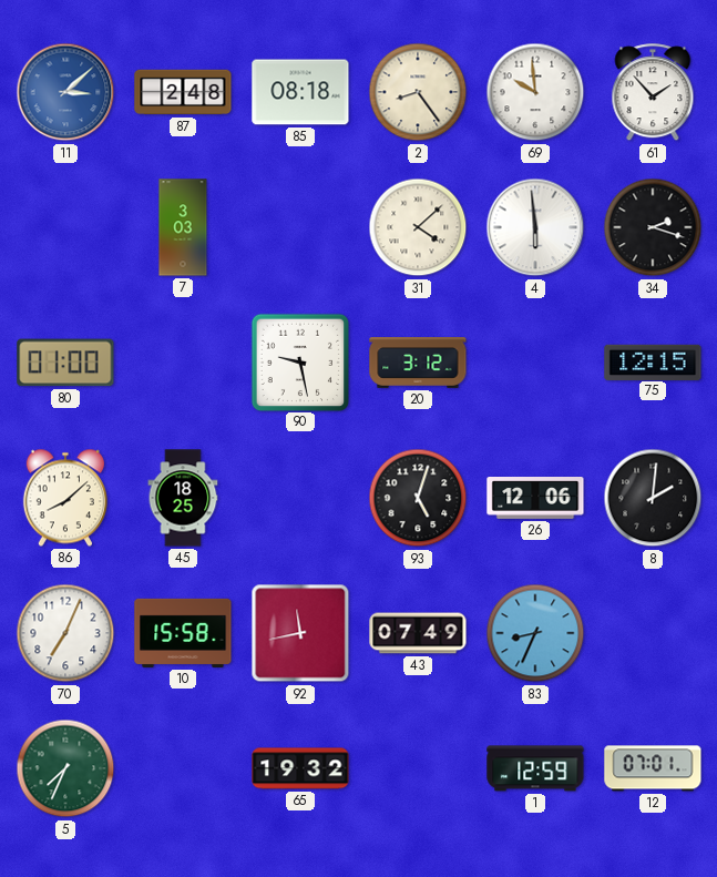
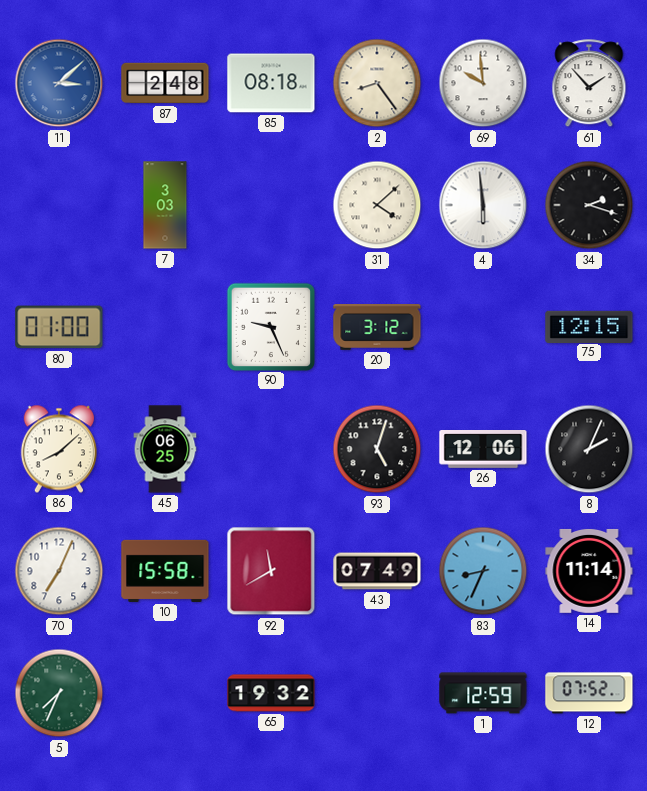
90: 9:28 -> 9:26
45: 18:25 -> 06:25
8: 2:01 -> 2:04
92: 11:43 -> 11:40
14: none -> 11:14
12: 07:01 -> 07:52
